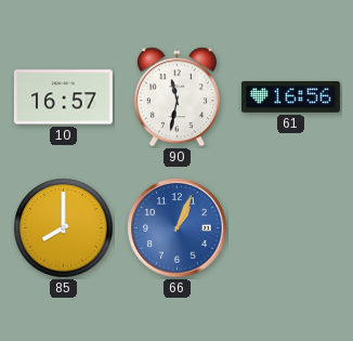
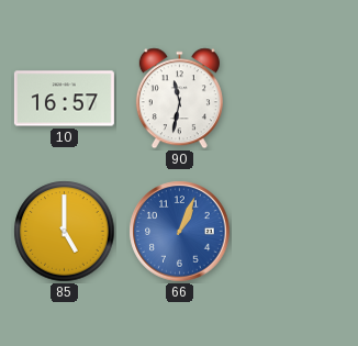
61: 16:56 -> none
85: 8:00 -> 5:00
